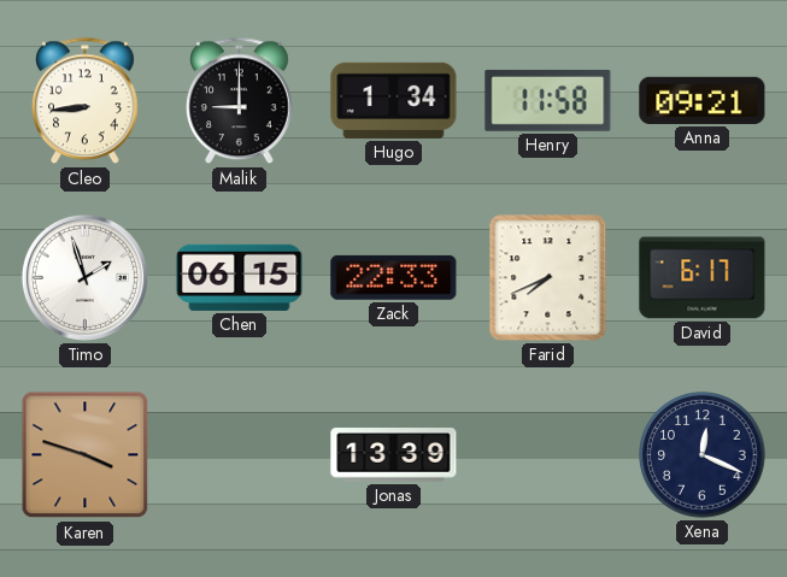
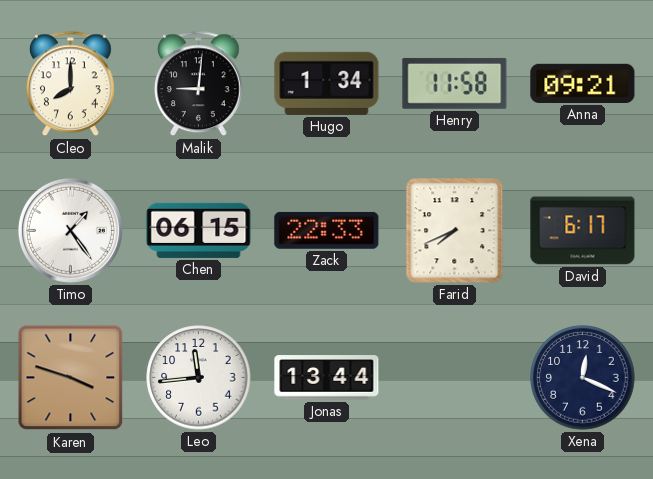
Cleo: 8:44 -> 8:00
Malik: 9:00 -> 9:01
Timo: 1:57 -> 1:24
Leo: none -> 11:44
Jonas: 13:39 -> 13:44
